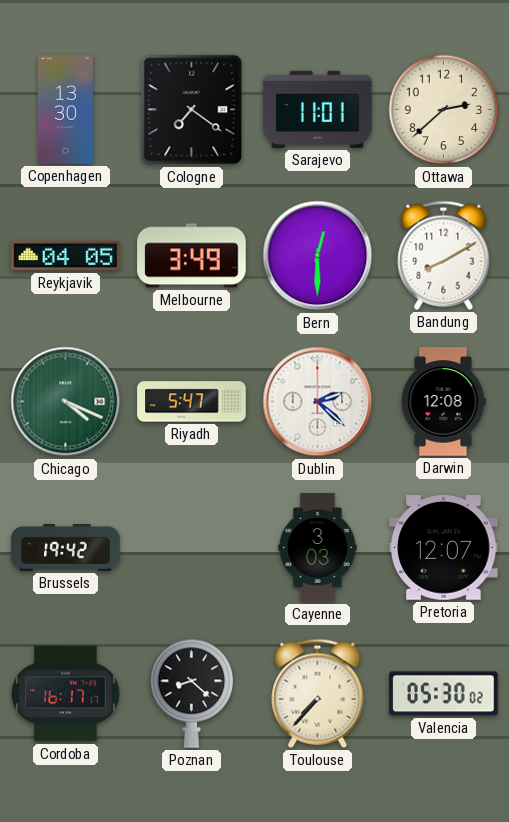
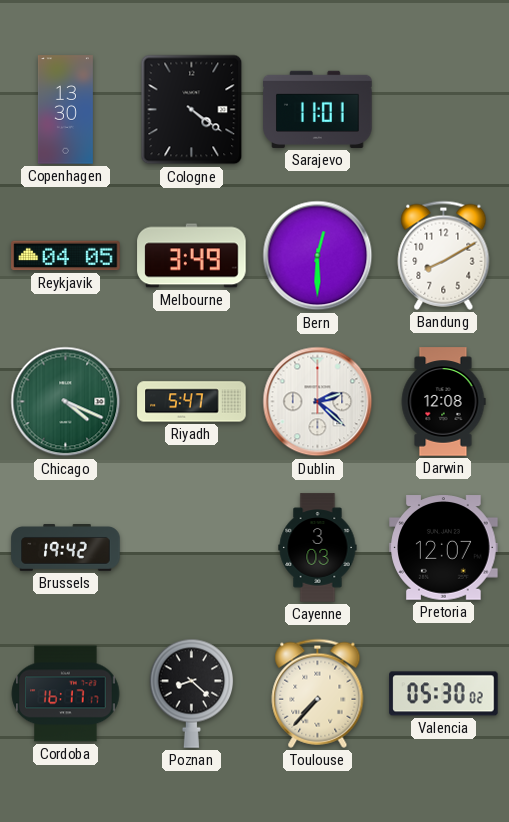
Cologne: 7:21 -> 4:21
Ottawa: 2:38 -> none
